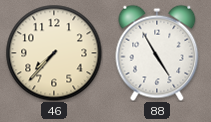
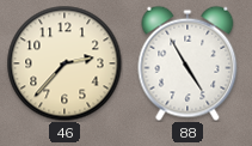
46: 7:37 -> 2:37
